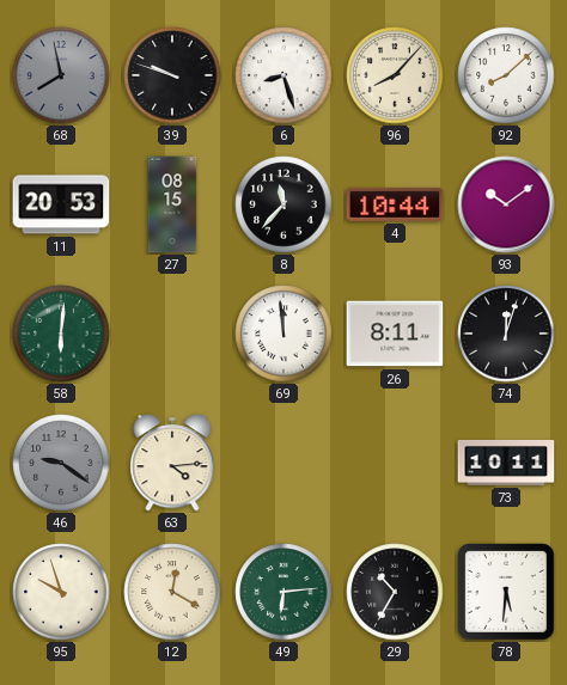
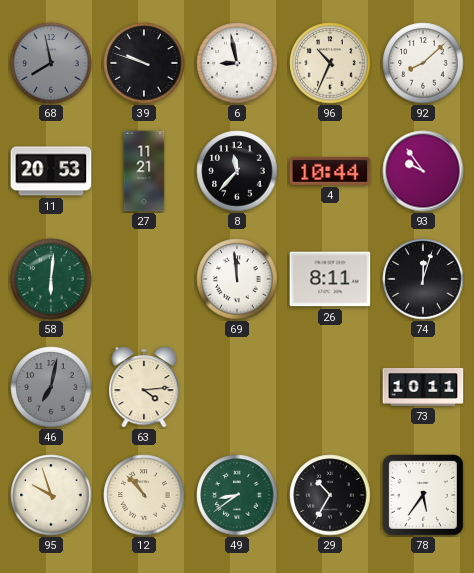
6: 8:27 -> 8:58
96: 8:07 -> 10:34
27: 08:15 -> 11:21
93: 10:09 -> 9:54
46: 9:21 -> 7:02
12: 12:20 -> 10:53
49: 6:14 -> 8:39
78: 5:31 -> 5:36
